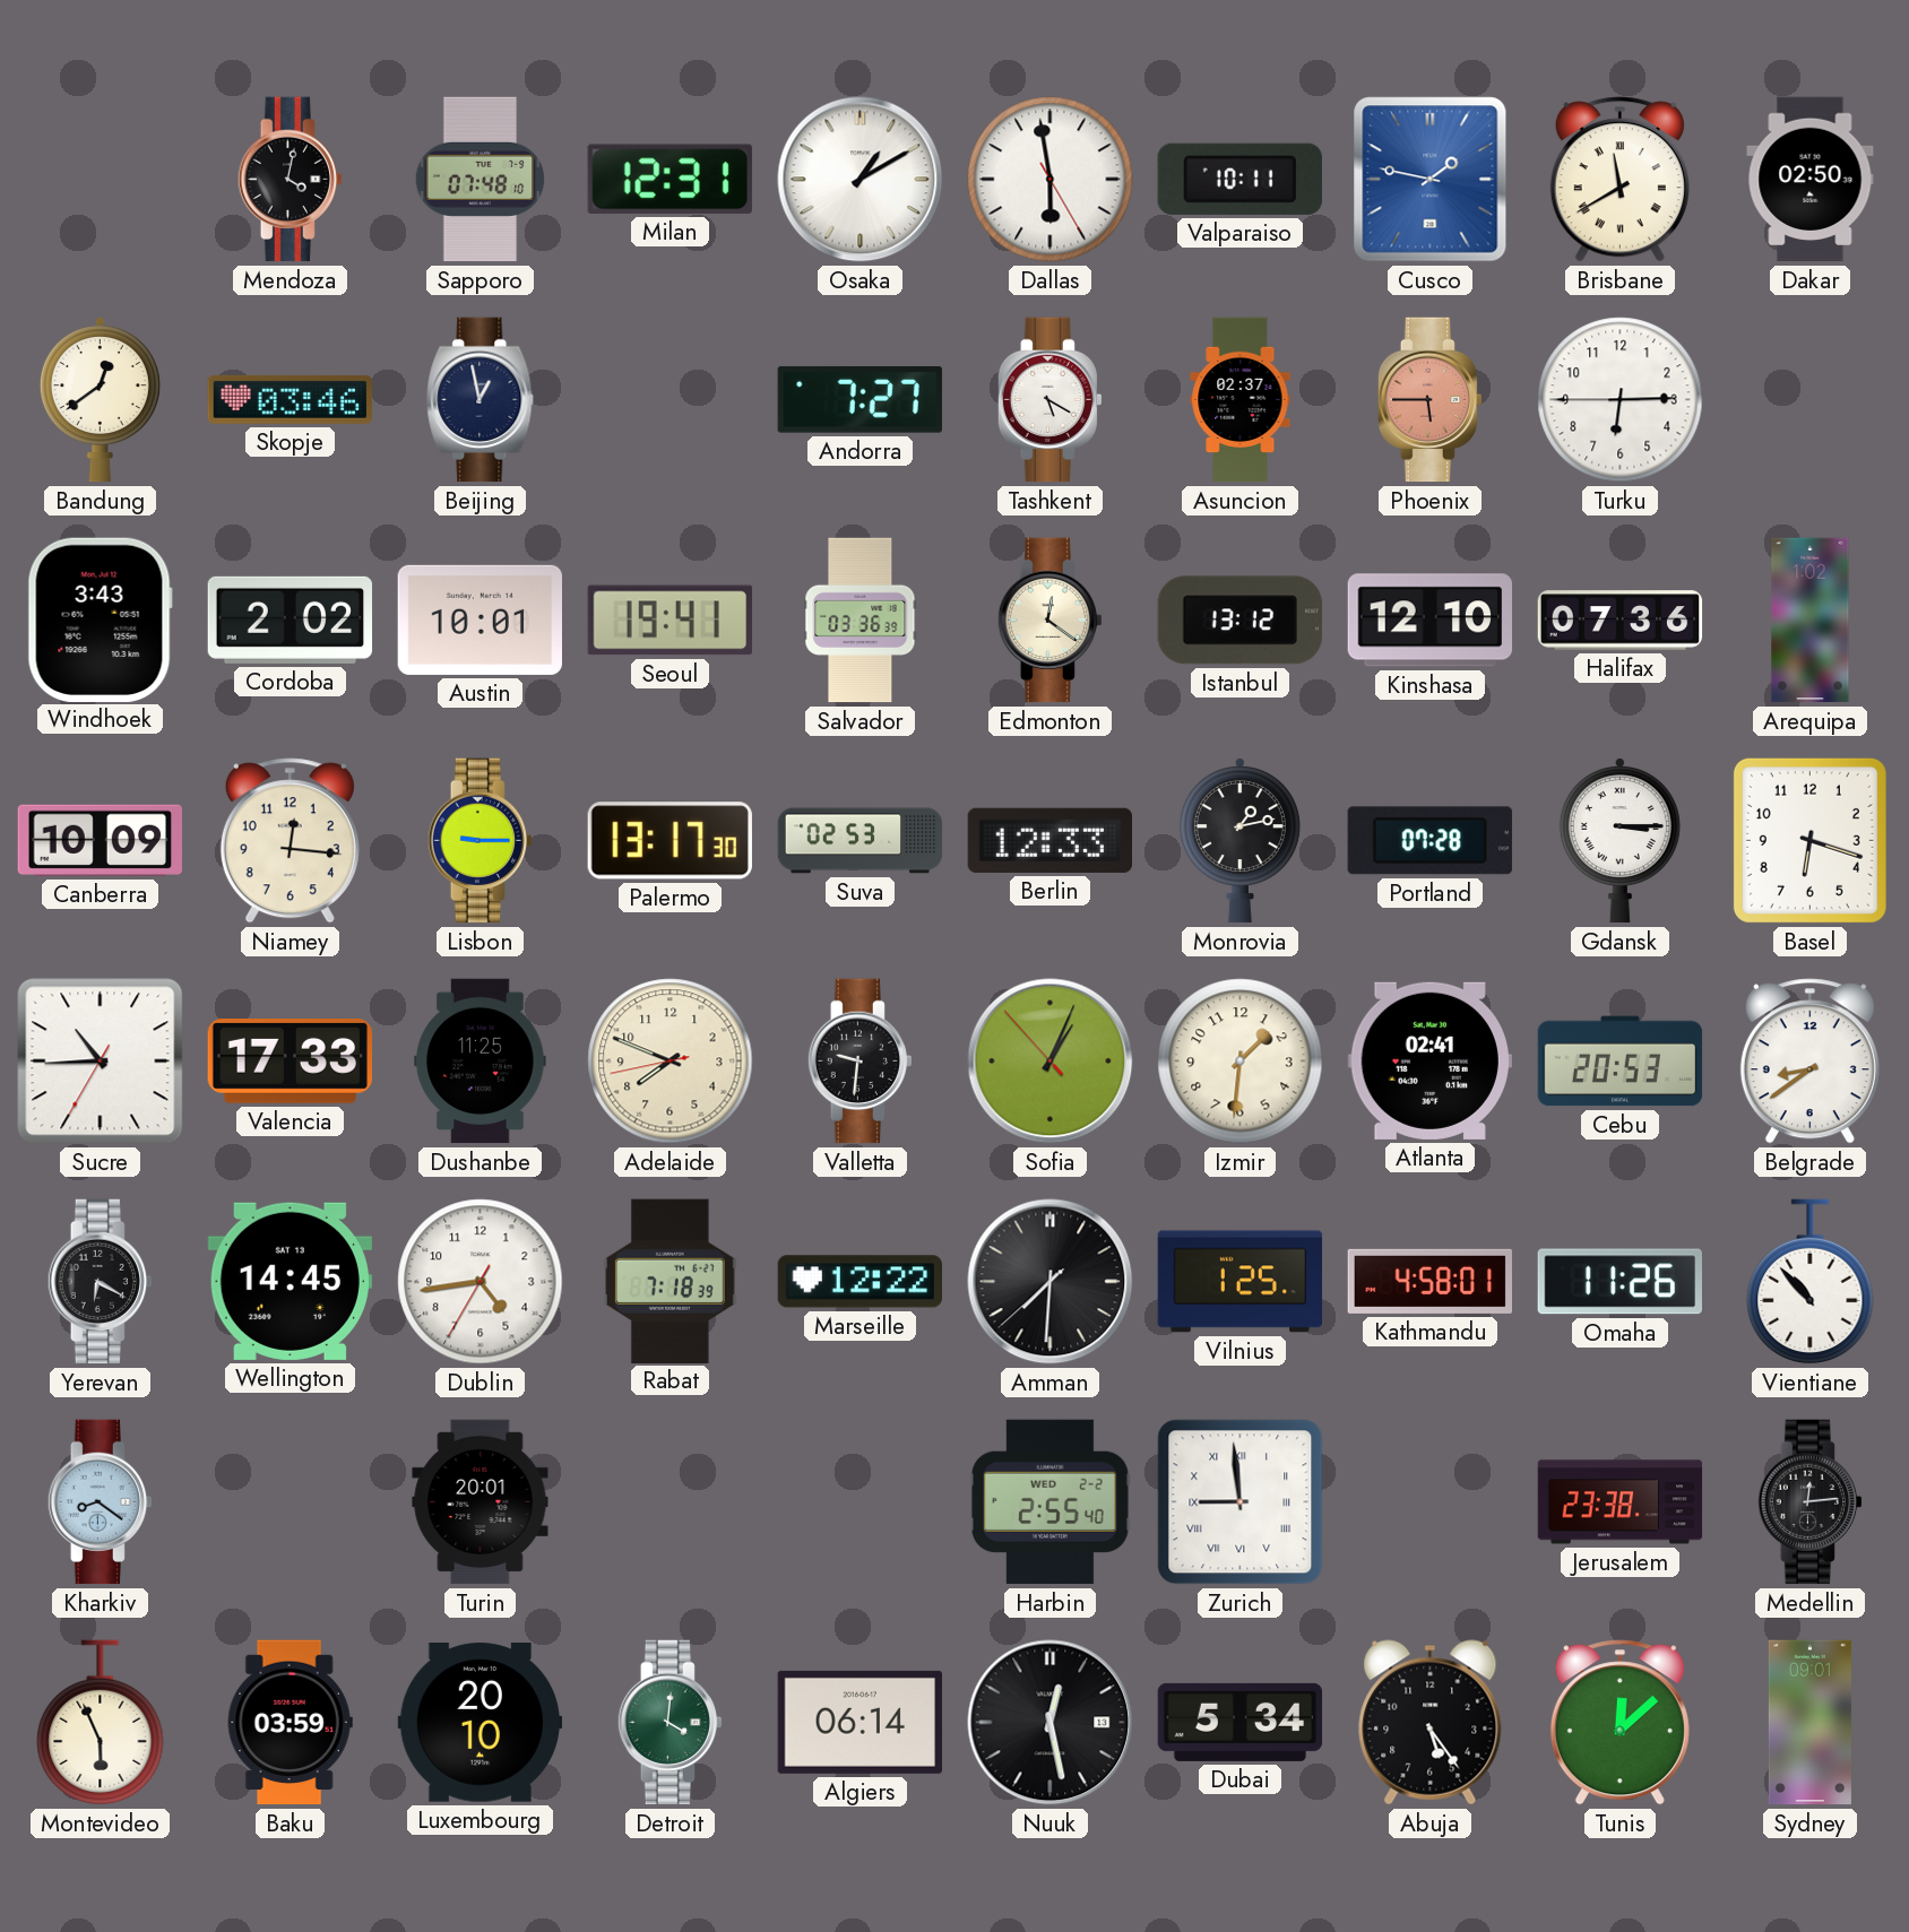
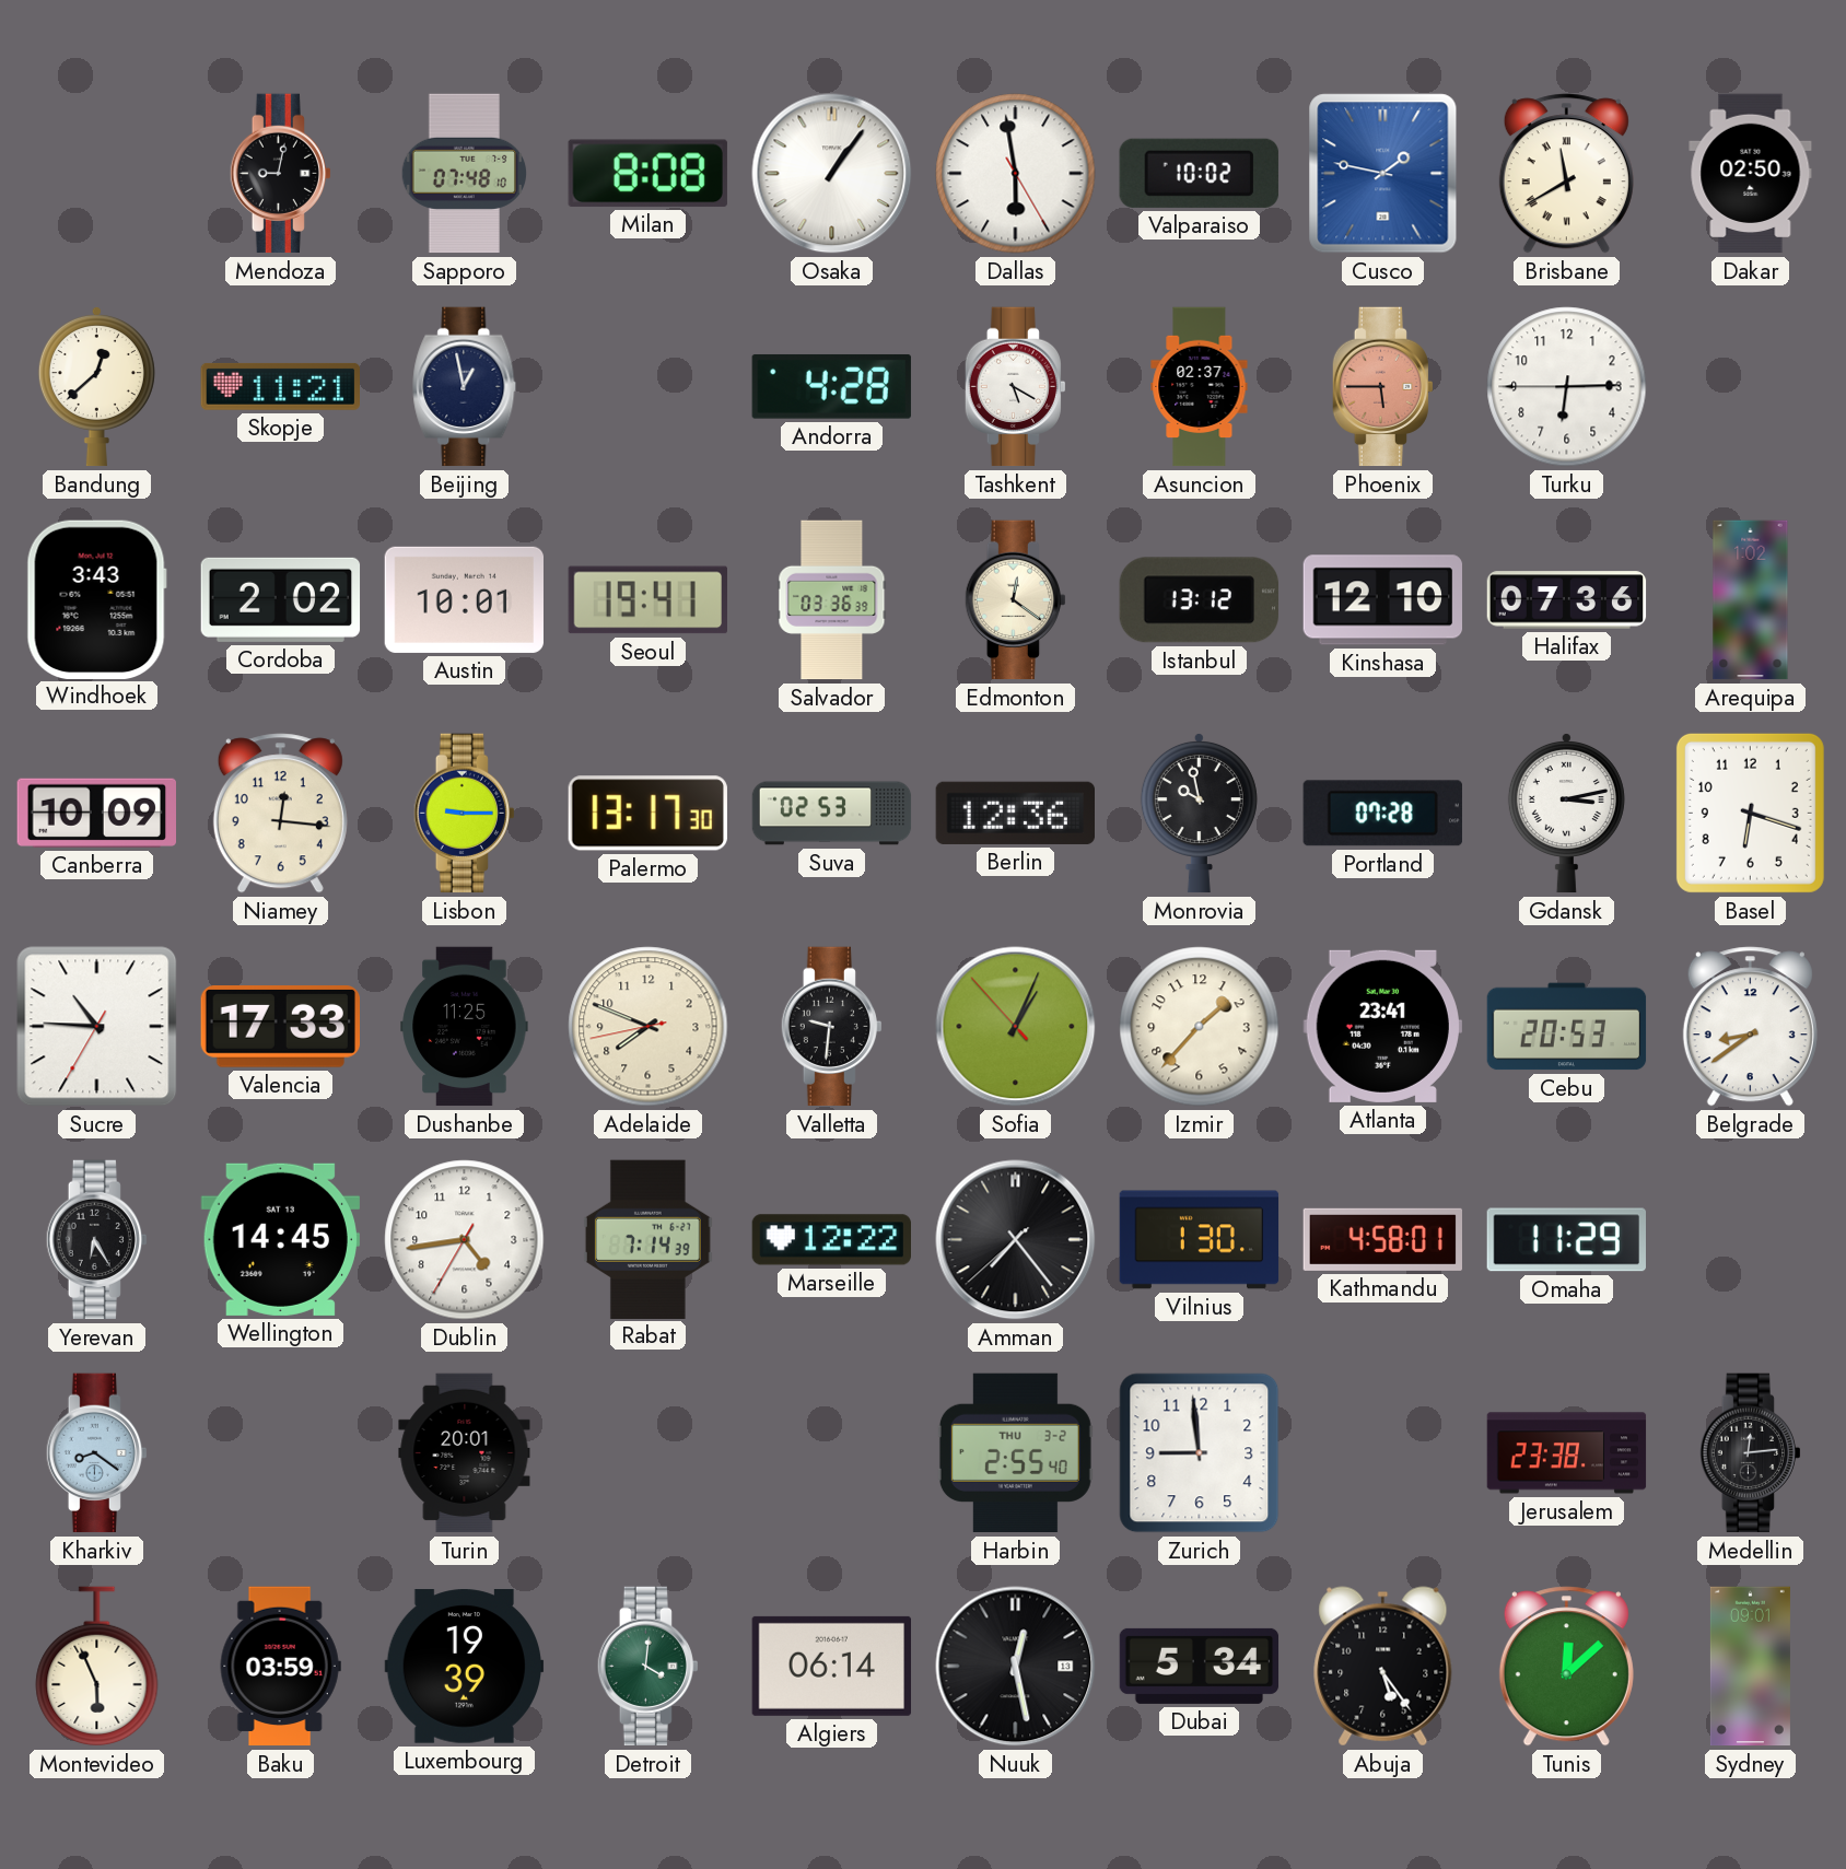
Mendoza: 4:02 -> 9:02
Milan: 12:31 -> 8:08
Osaka: 1:10 -> 1:06
Valparaiso: 10:11 -> 10:02
Bandung: 12:39 -> 12:38
Skopje: 03:46 -> 11:21
Andorra: 7:27 -> 4:28
Berlin: 12:33 -> 12:36
Monrovia: 1:13 -> 9:58
Gdansk: 3:15 -> 3:13
Sucre: 10:44 -> 10:45
Izmir: 1:31 -> 1:37
Atlanta: 02:41 -> 23:41
Yerevan: 6:20 -> 6:25
Rabat: 7:18 -> 7:14
Amman: 7:30 -> 7:23
Vilnius: 1:25 -> 1:30
Omaha: 11:26 -> 11:29
Vientiane: 10:53 -> none
Harbin date: WED 2-2 -> THU 3-2
Zurich numerals: Roman -> Arabic
Luxembourg: 20:10 -> 19:39
